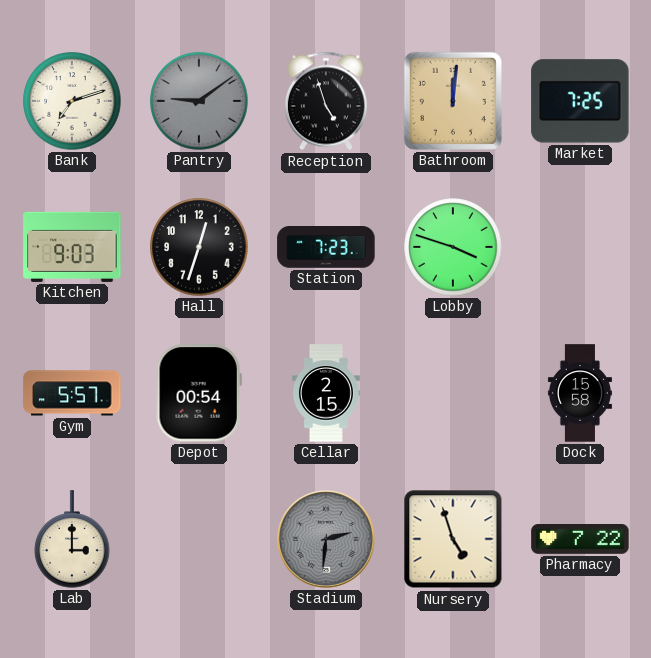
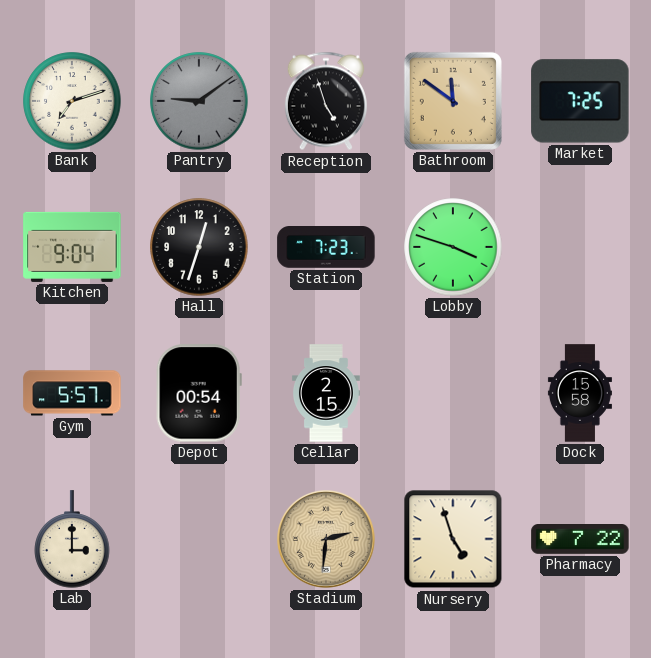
Bathroom: 12:01 -> 11:51
Kitchen: 9:03 -> 9:04
Stadium dial: grey -> champagne
